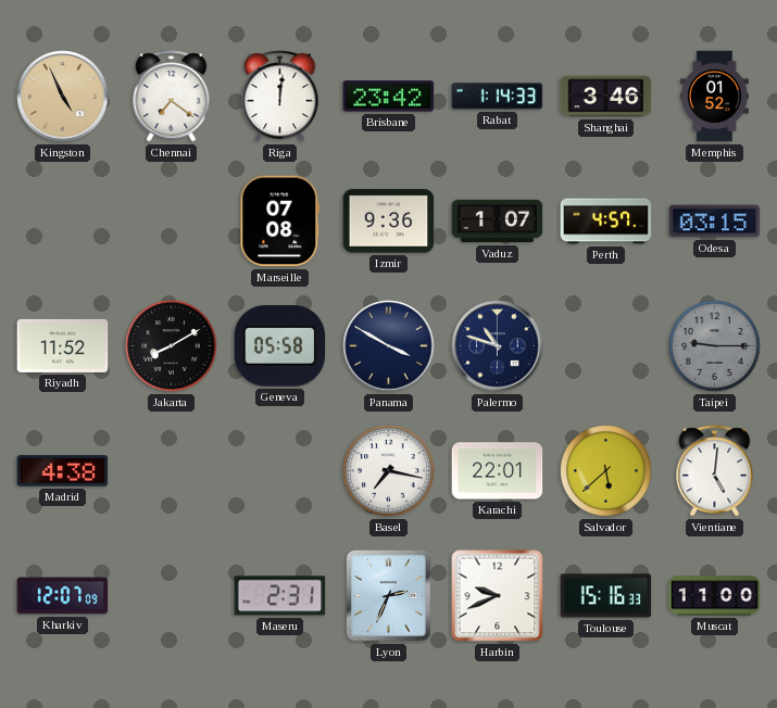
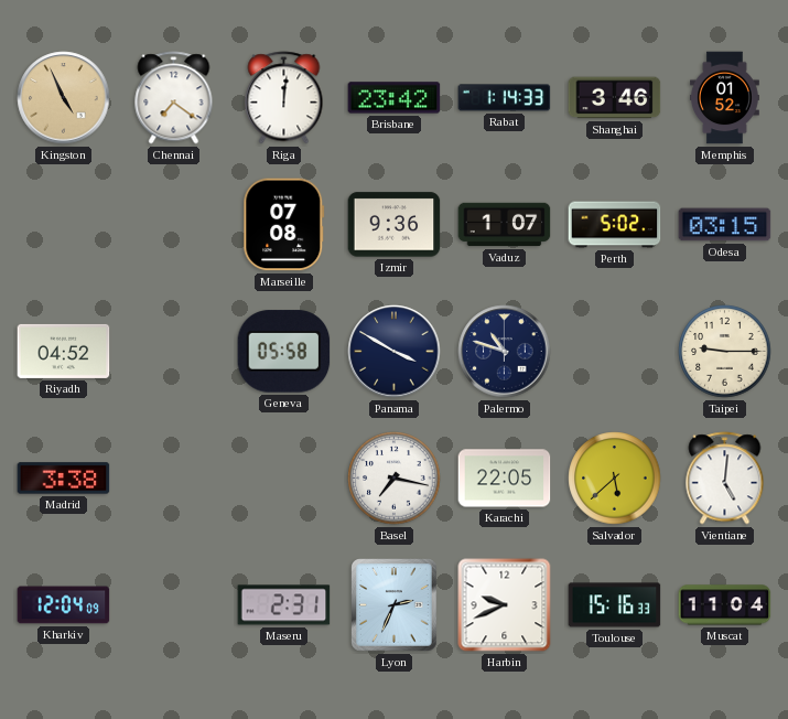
Perth: 4:57 -> 5:02
Riyadh: 11:52 -> 04:52
Jakarta: 8:10 -> none
Taipei dial: grey -> cream
Madrid: 4:38 -> 3:38
Karachi: 22:01 -> 22:05
Kharkiv: 12:07 -> 12:04
Muscat: 11:00 -> 11:04
